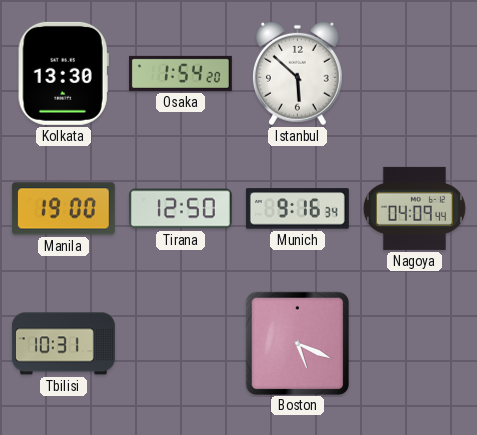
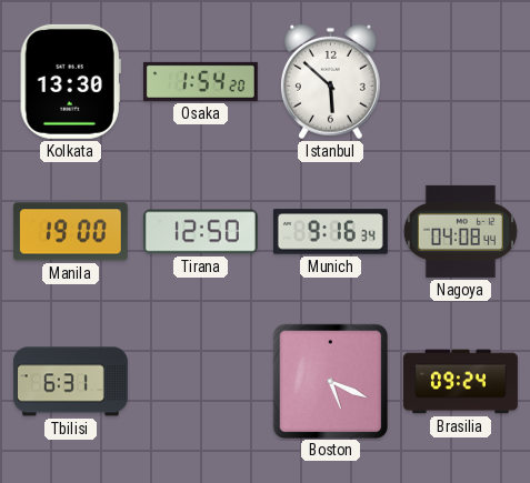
Nagoya: 04:09 -> 04:08
Tbilisi: 10:31 -> 6:31
Brasilia: none -> 09:24
